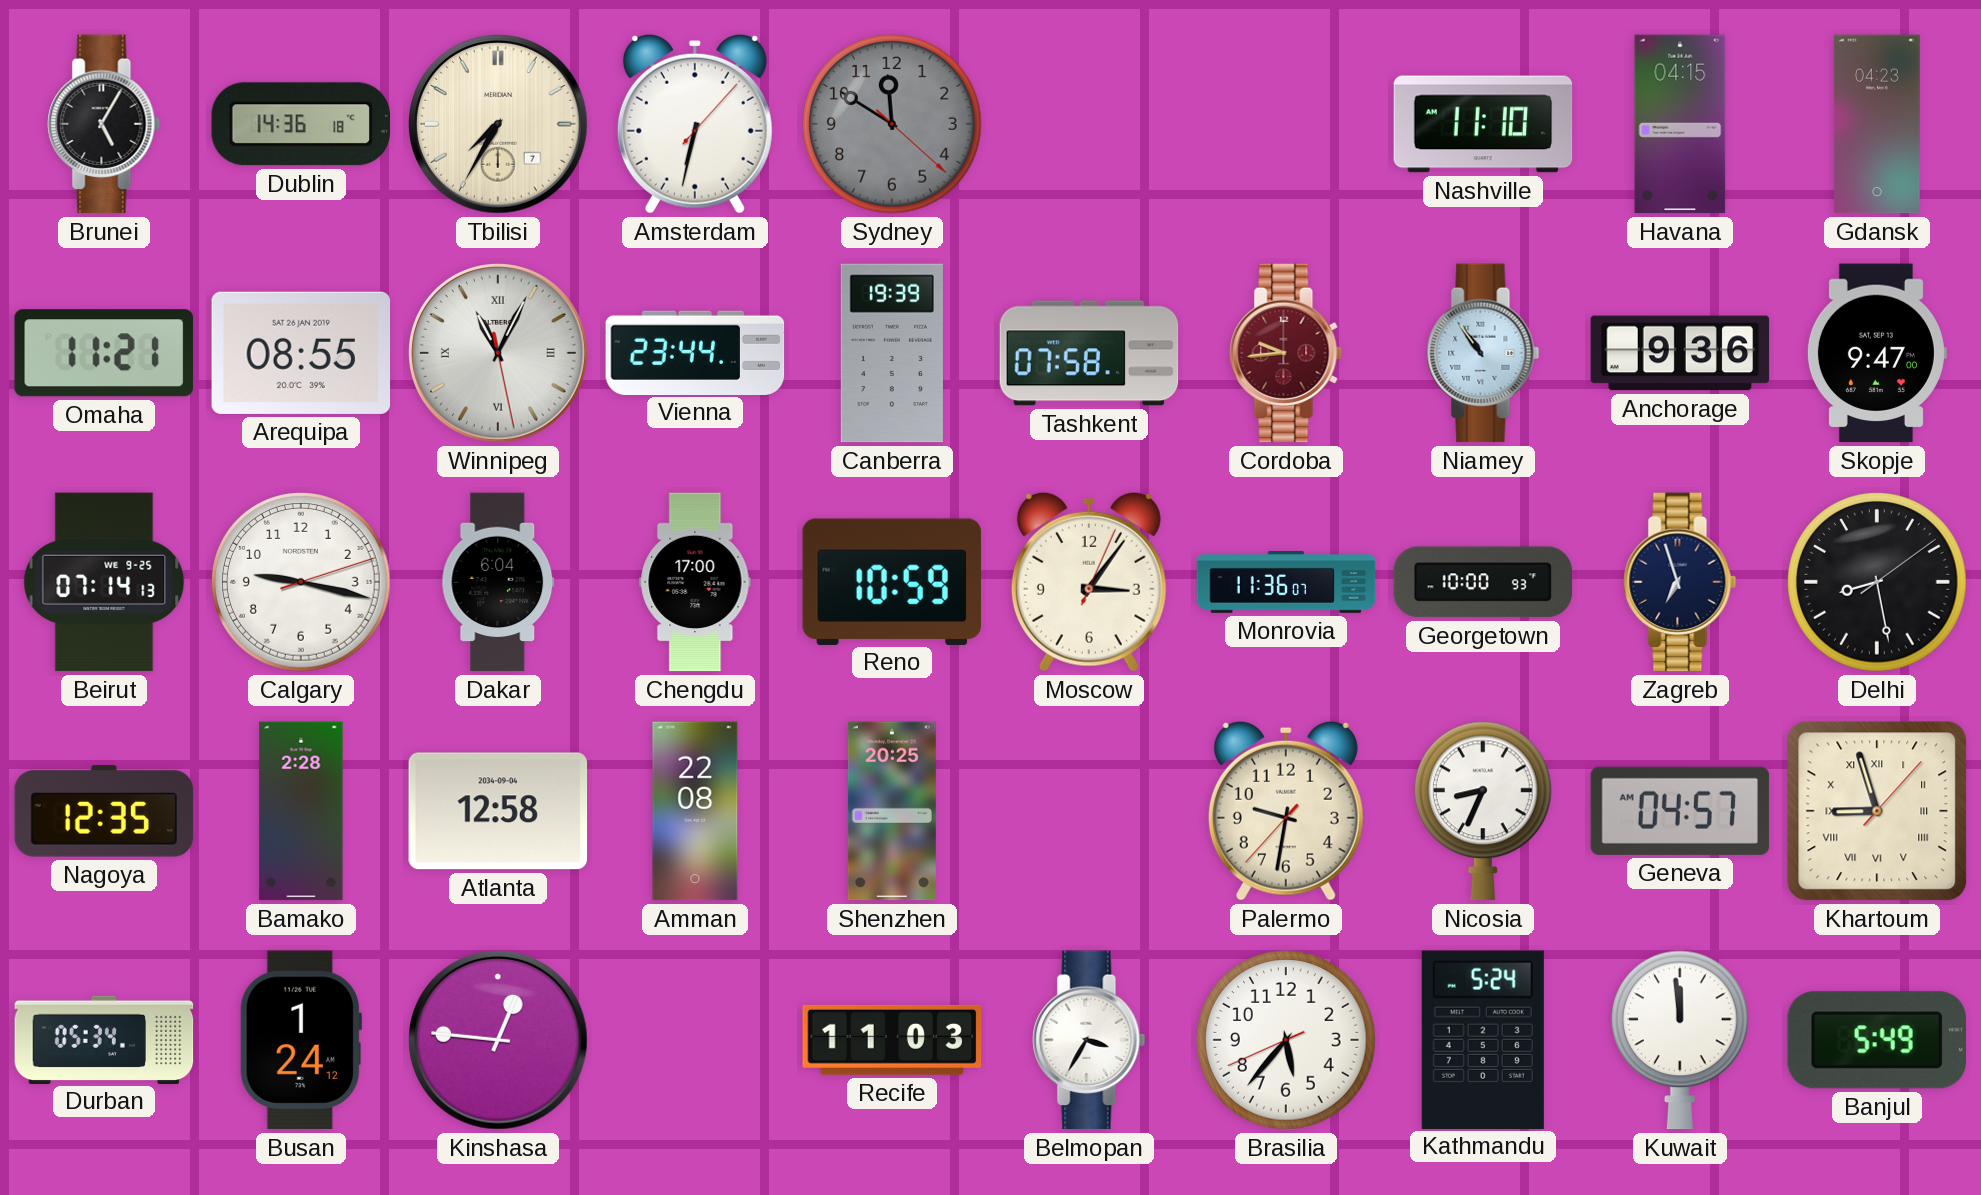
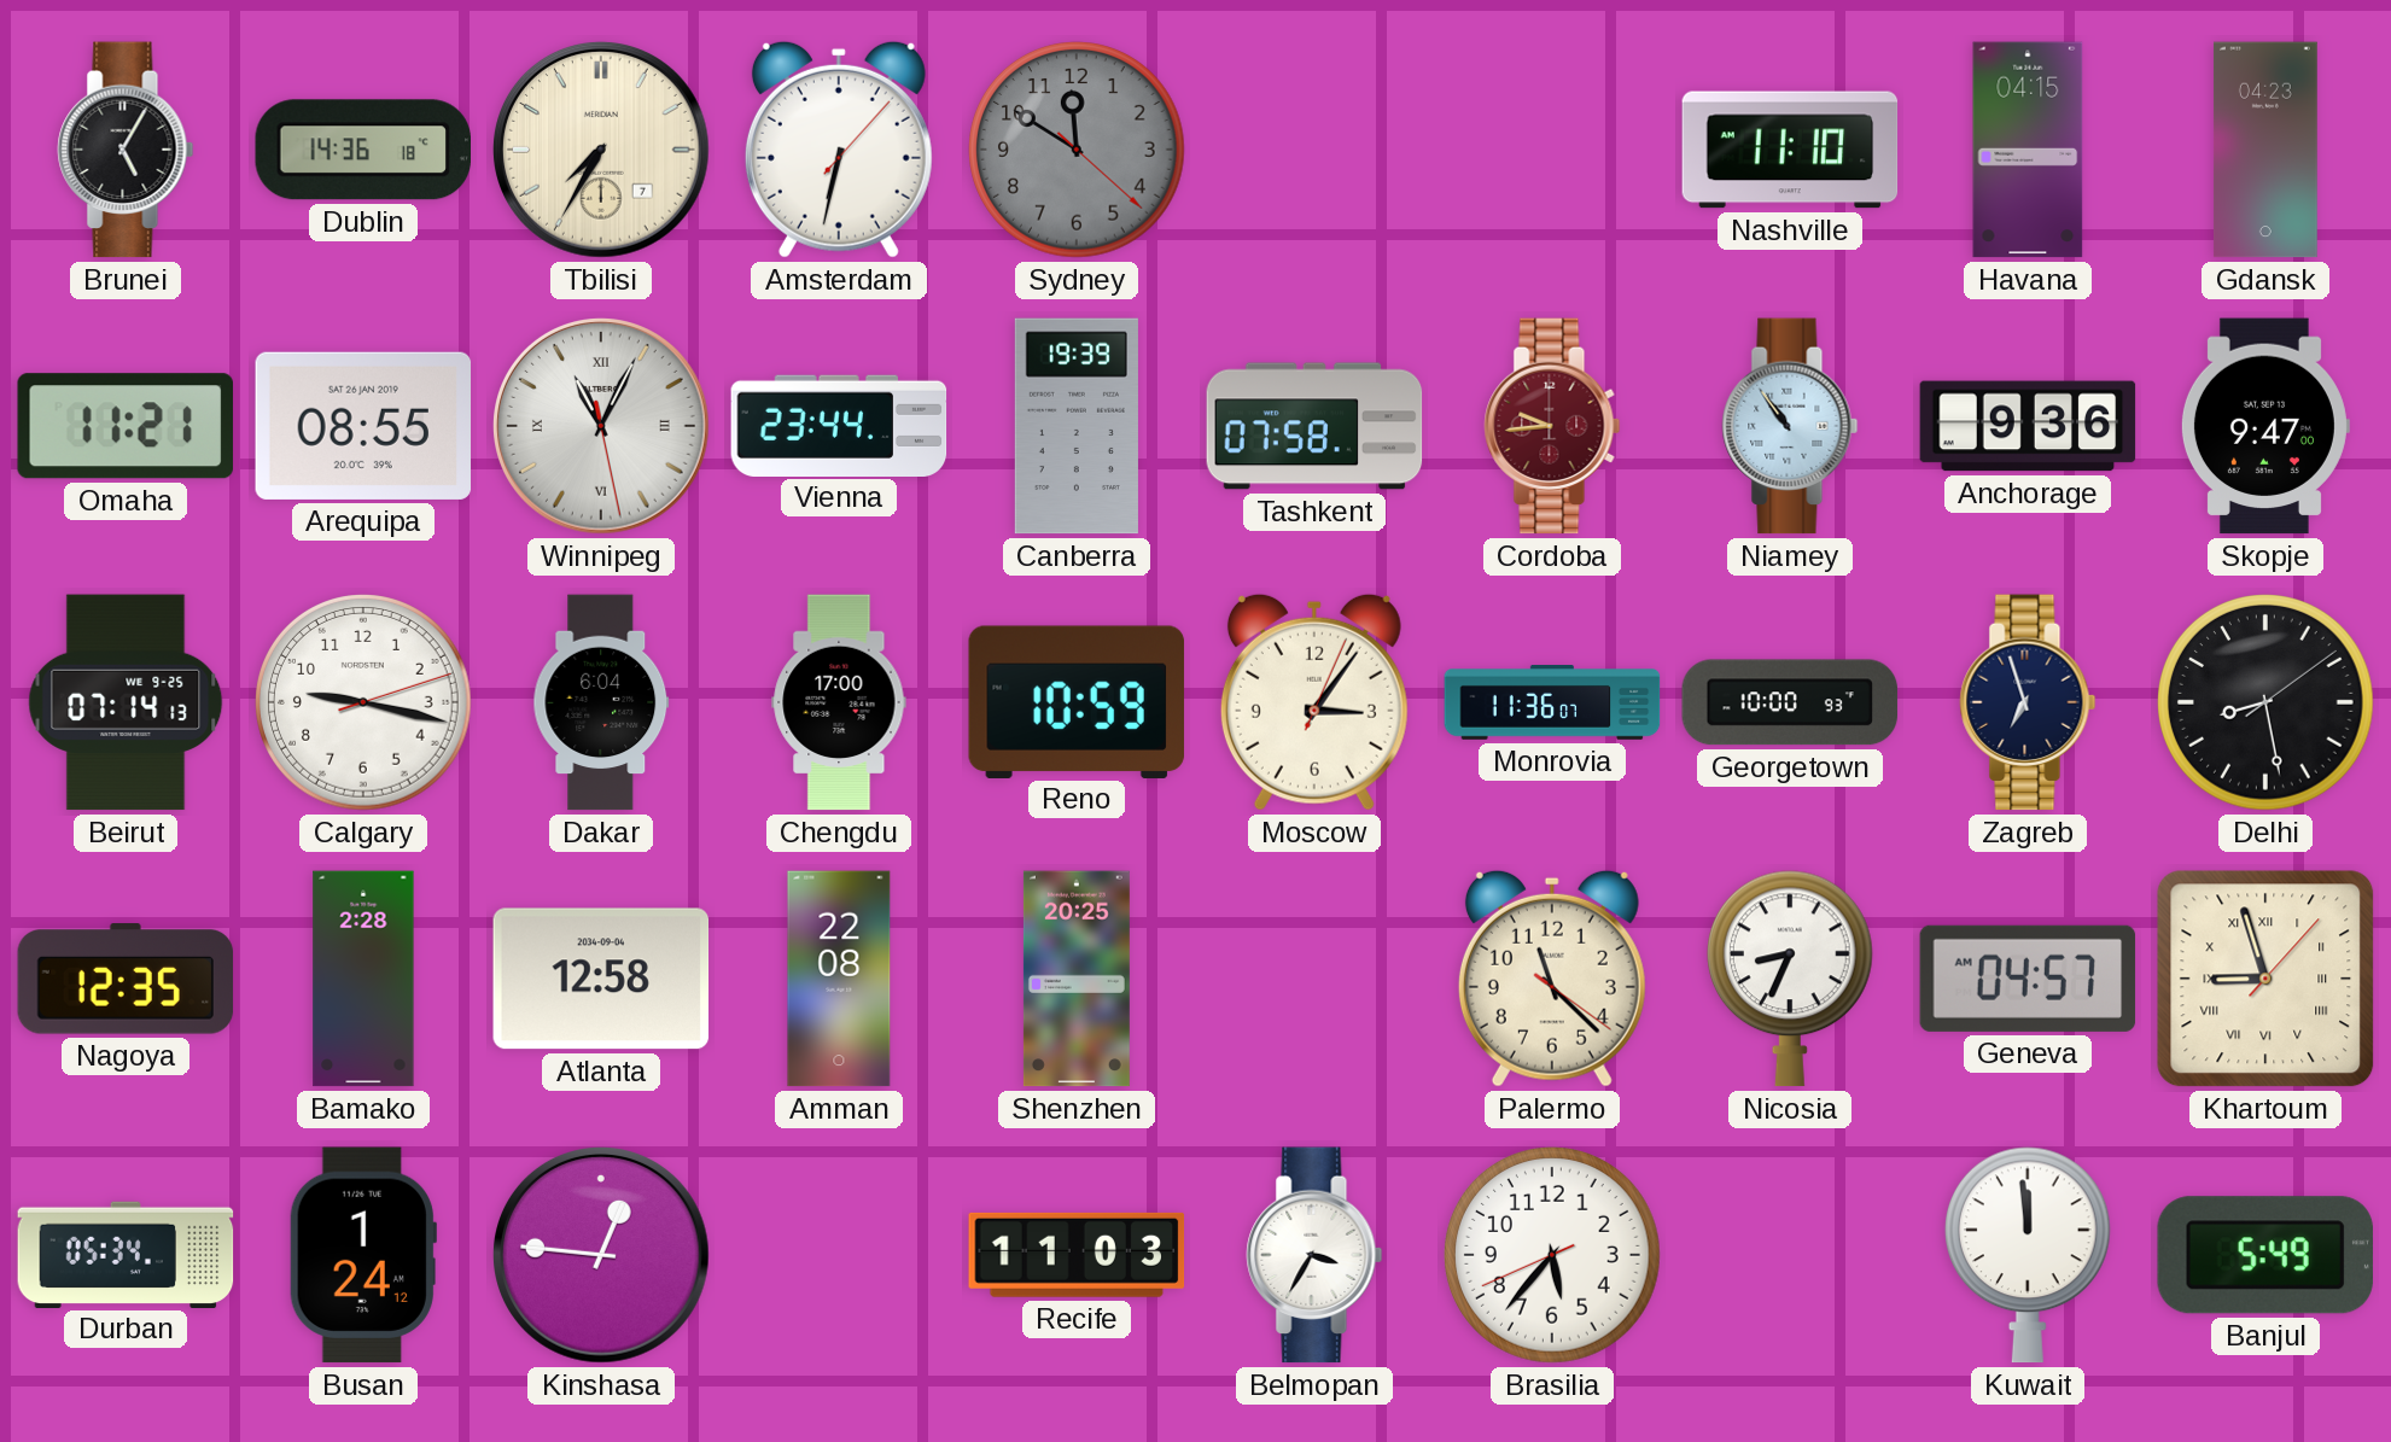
Palermo: 9:31 -> 11:22
Kathmandu: 5:24 -> none
